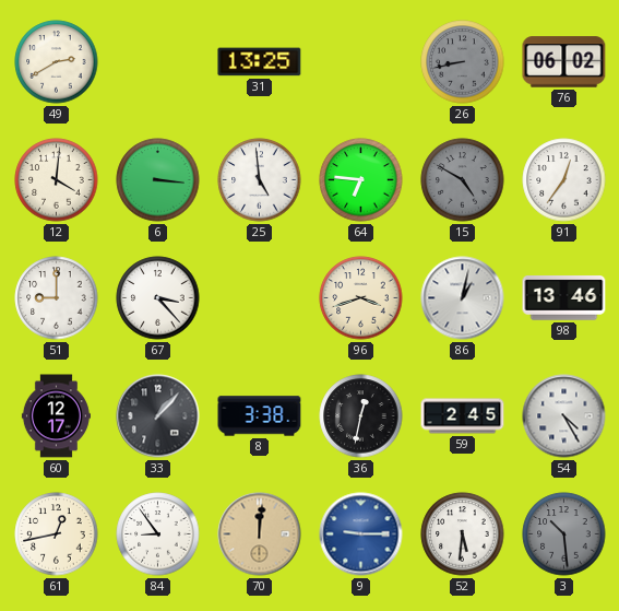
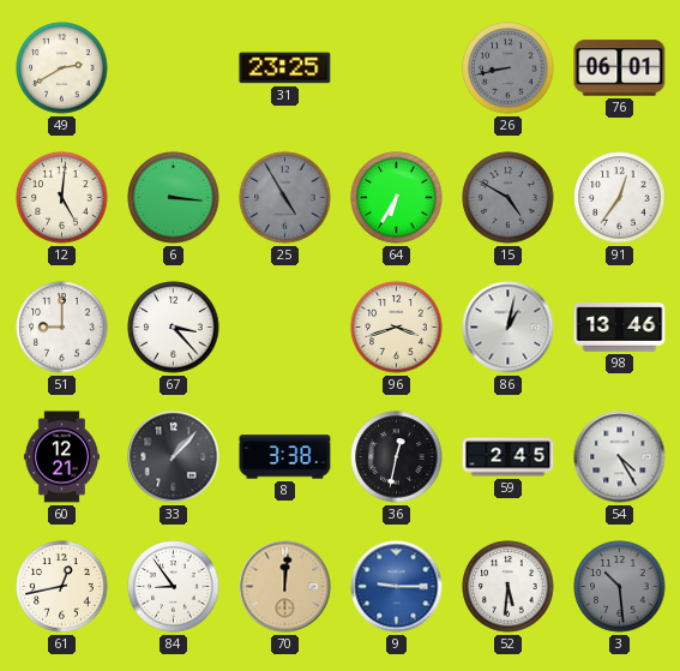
31: 13:25 -> 23:25
76: 06:02 -> 06:01
12: 4:01 -> 5:01
25: 4:59 -> 4:55
25 dial: white -> grey
64: 6:46 -> 6:35
60: 12:17 -> 12:21
